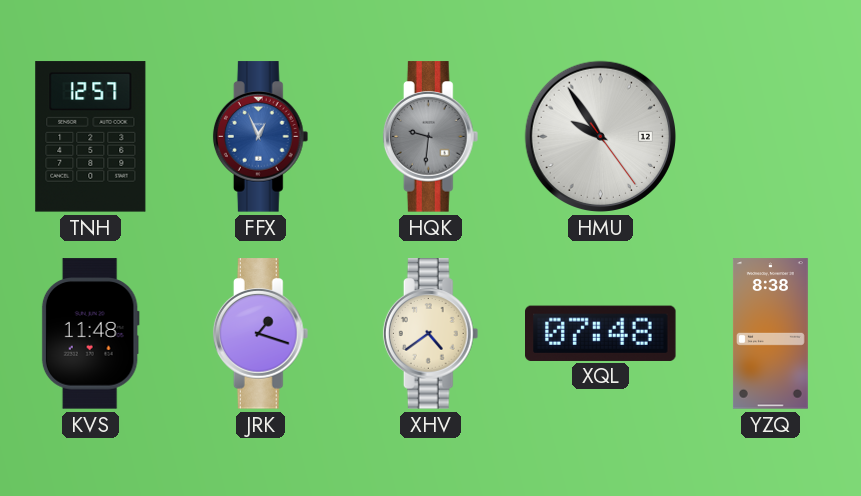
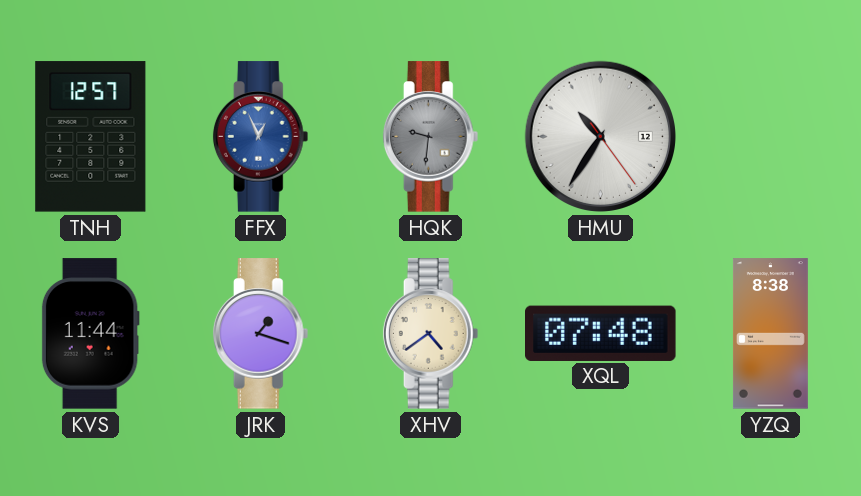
HMU: 9:54 -> 10:35
KVS: 11:48 -> 11:44
